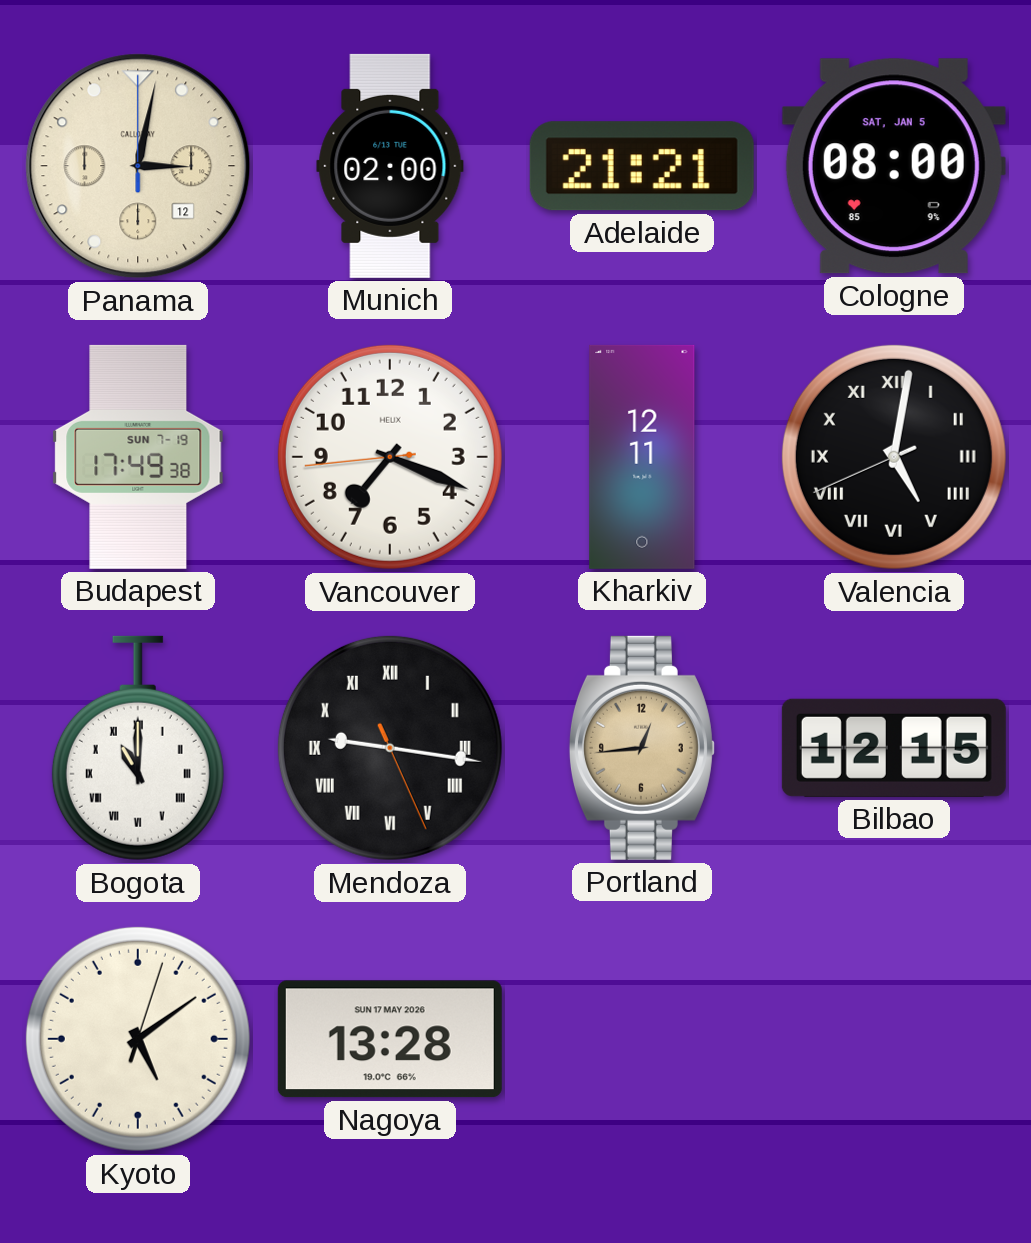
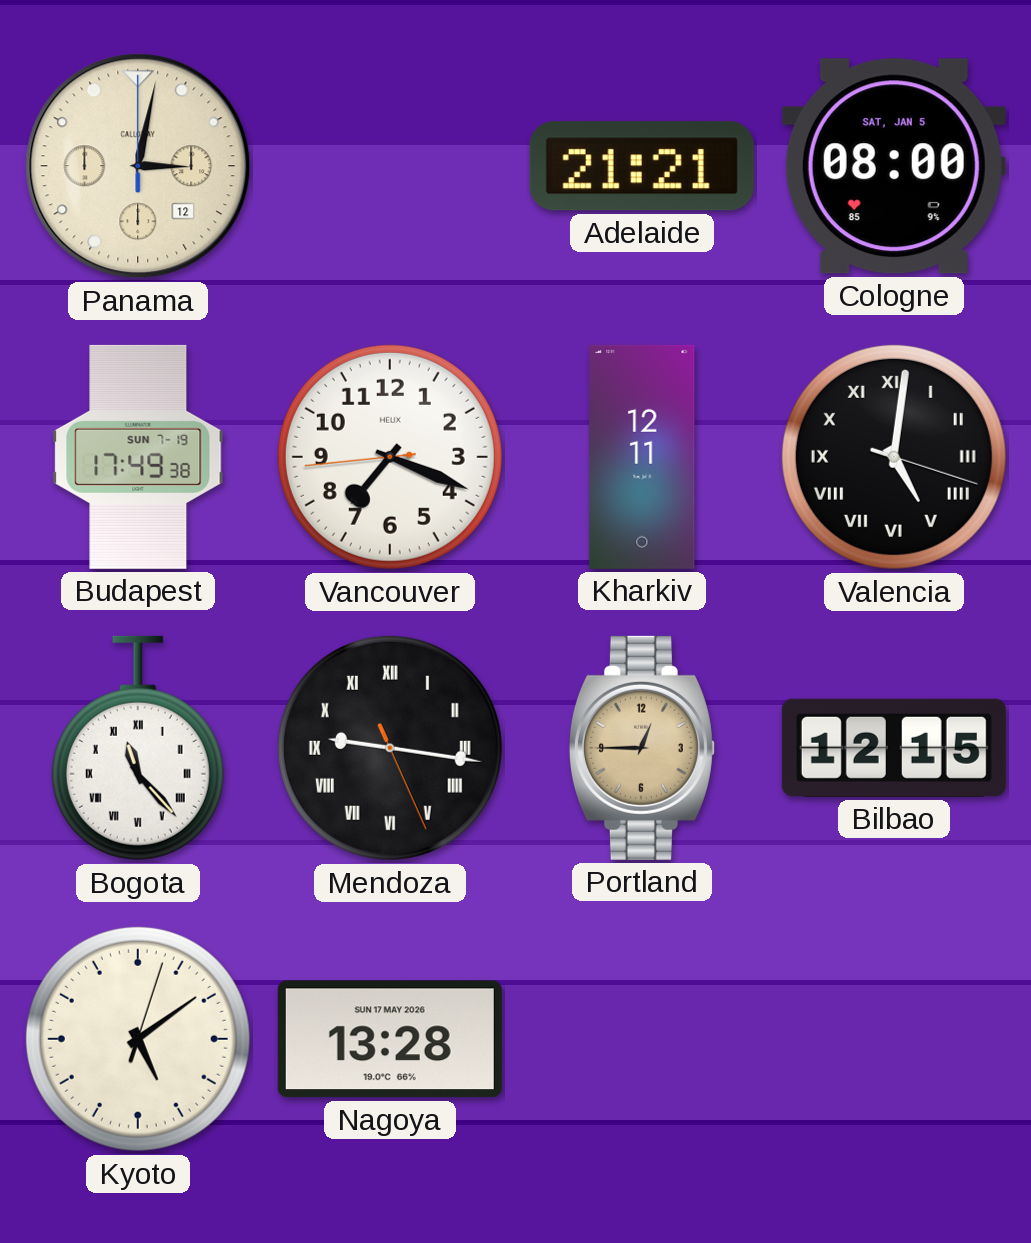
Munich: 02:00 -> none
Valencia: 5:01:41 -> 5:01:18
Bogota: 11:00 -> 11:23
Portland: 12:44 -> 12:45
